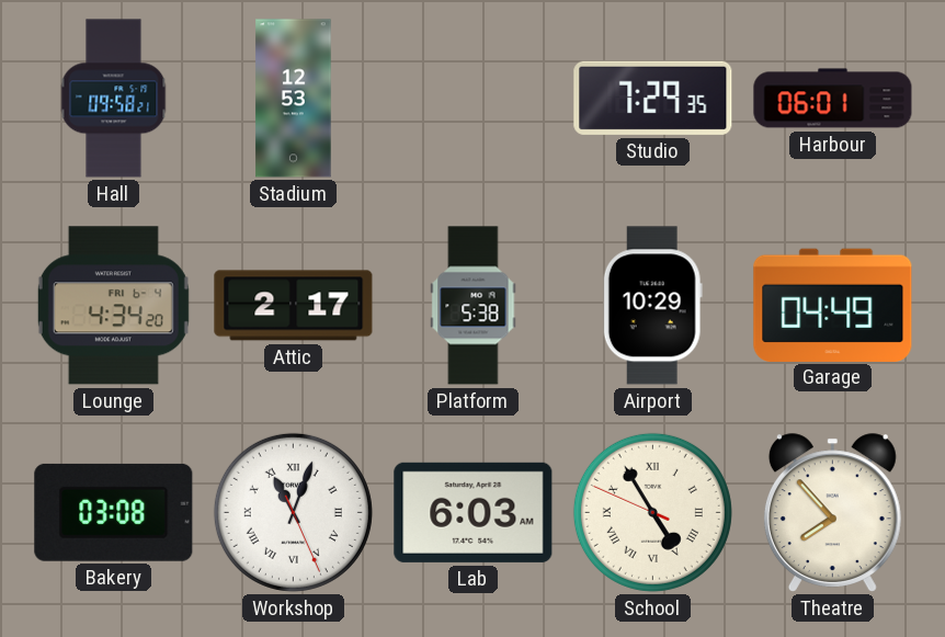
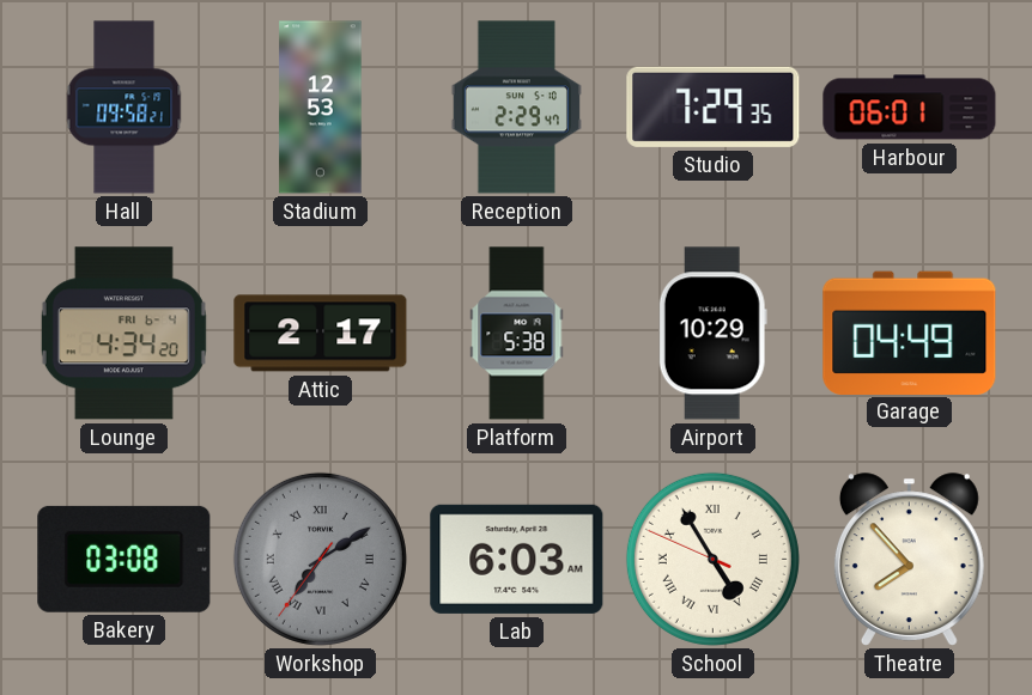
Reception: none -> 2:29
Workshop: 11:03 -> 7:09
Workshop dial: white -> grey
